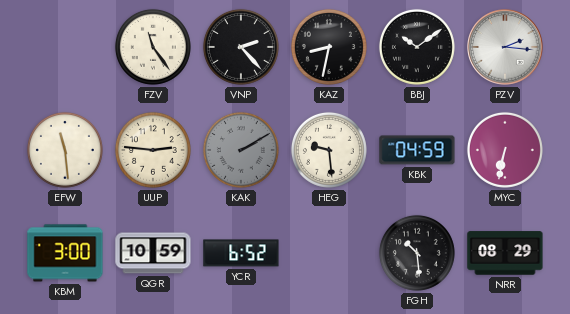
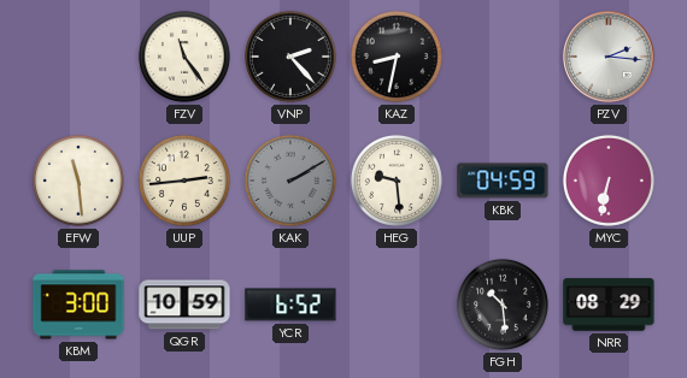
BBJ: 10:09 -> none
UUP: 2:46 -> 2:44
